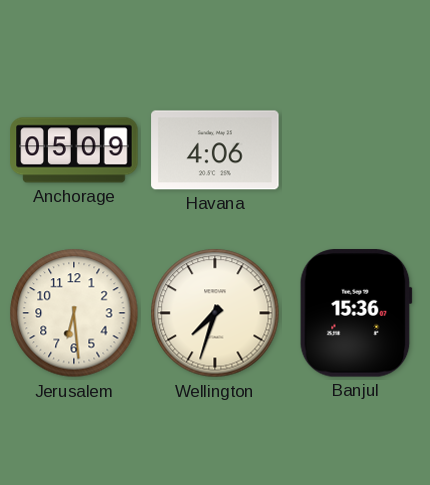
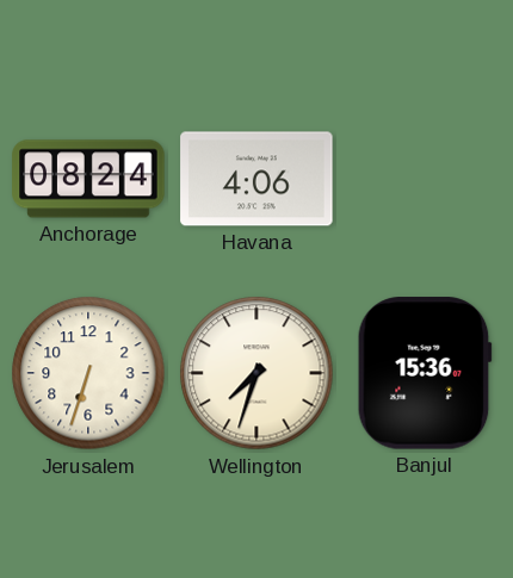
Anchorage: 05:09 -> 08:24
Jerusalem: 6:29 -> 6:33
